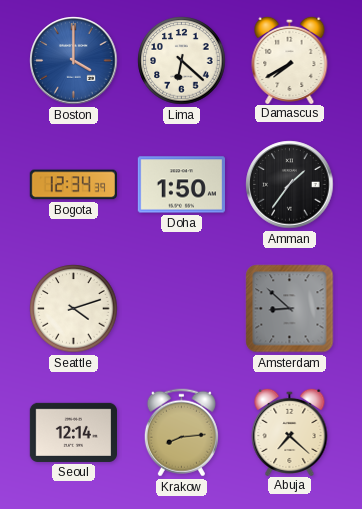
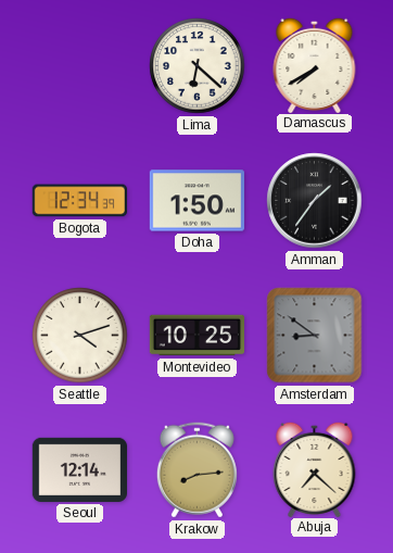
Boston: 4:00 -> none
Montevideo: none -> 10:25
Amsterdam: 8:52 -> 8:51
